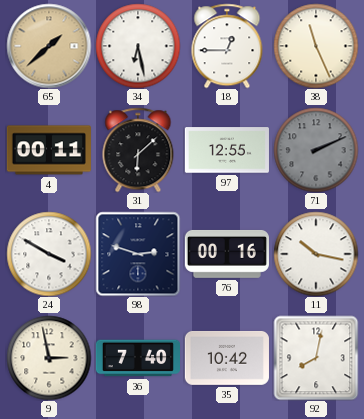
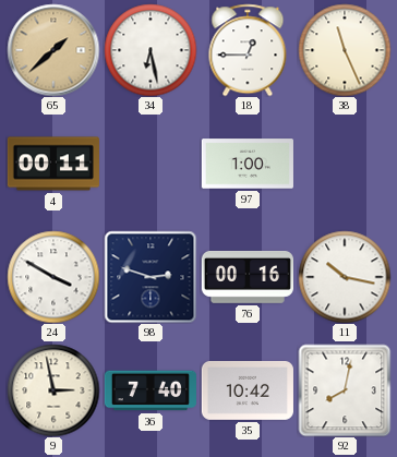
31: 6:08 -> none
97: 12:55 -> 1:00
71: 2:11 -> none
